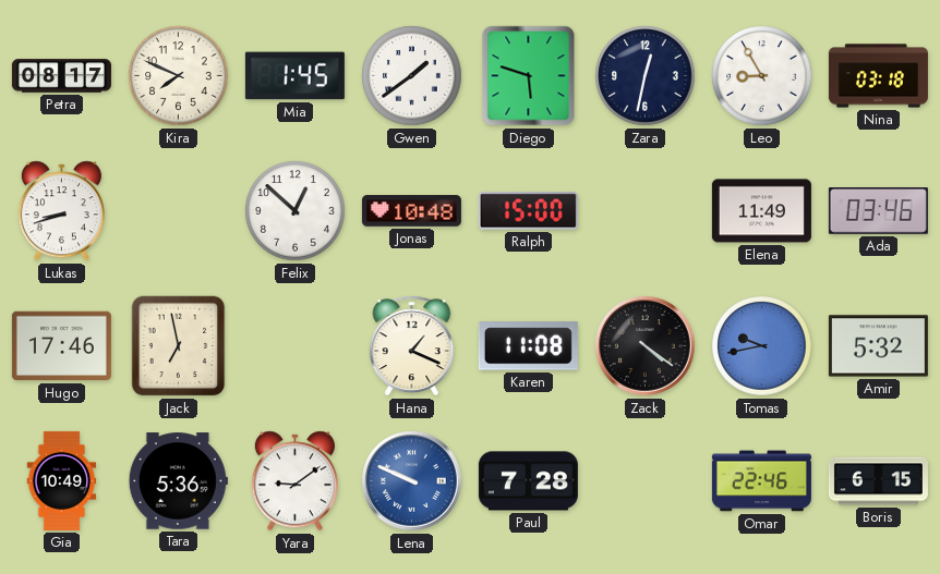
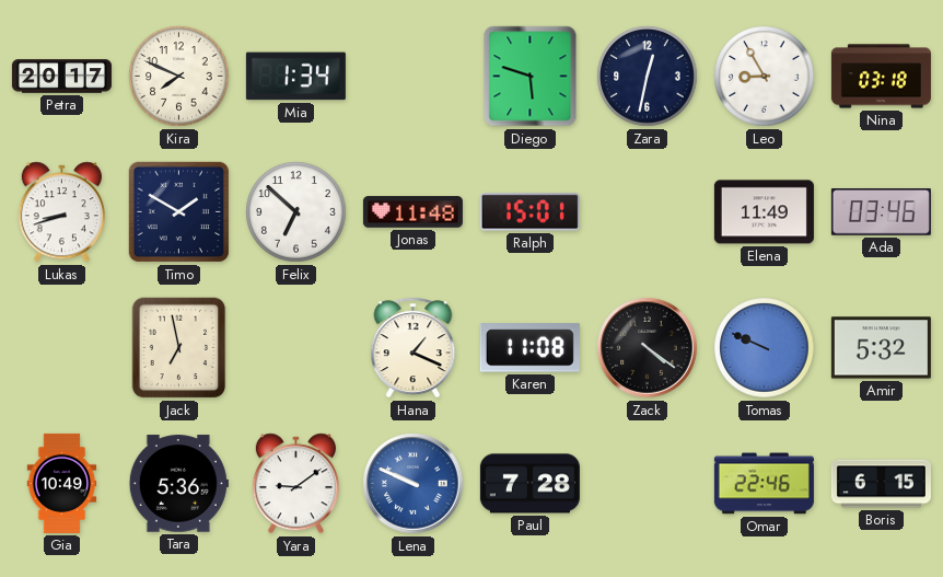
Petra: 08:17 -> 20:17
Mia: 1:45 -> 1:34
Gwen: 1:39 -> none
Timo: none -> 1:50
Felix: 12:52 -> 6:52
Jonas: 10:48 -> 11:48
Ralph: 15:00 -> 15:01
Hugo: 17:46 -> none
Tomas: 9:43 -> 9:49
